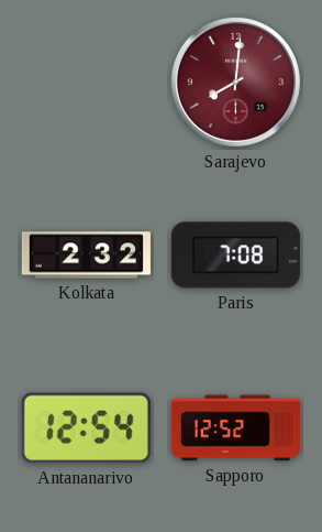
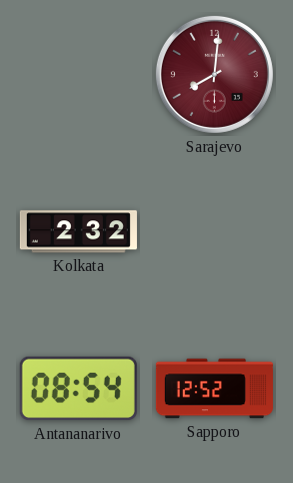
Paris: 7:08 -> none
Antananarivo: 12:54 -> 08:54
